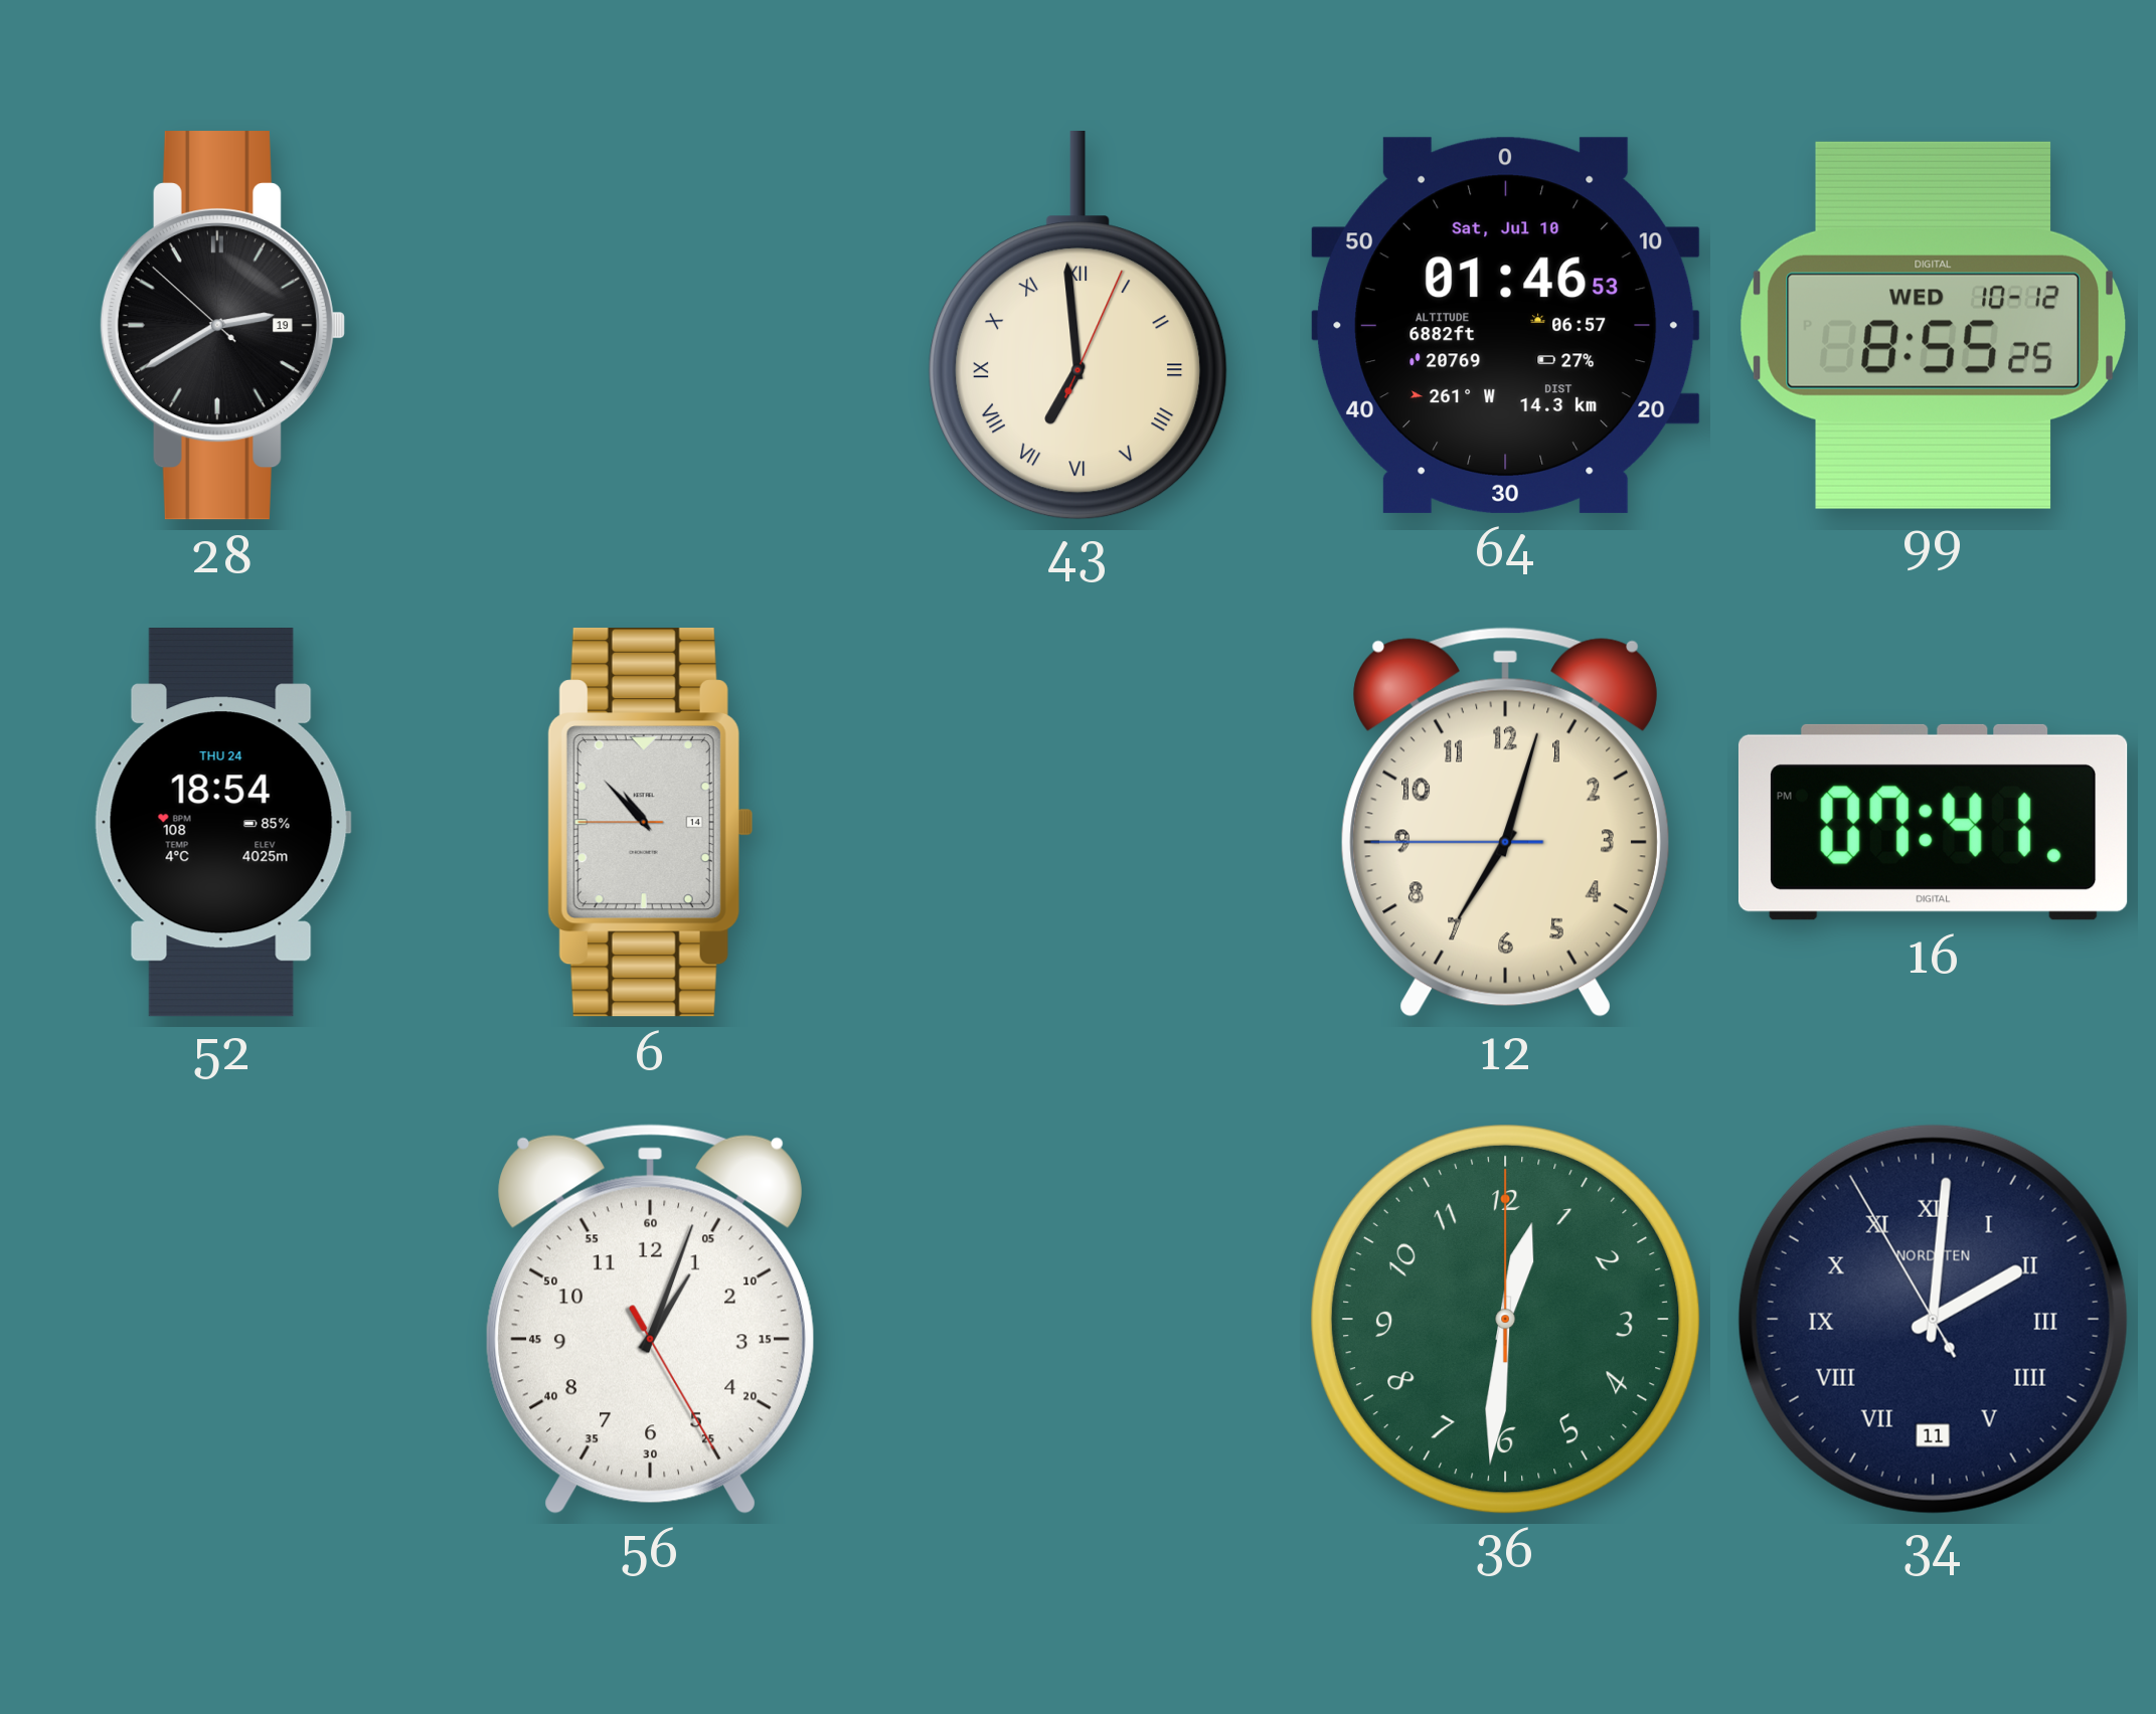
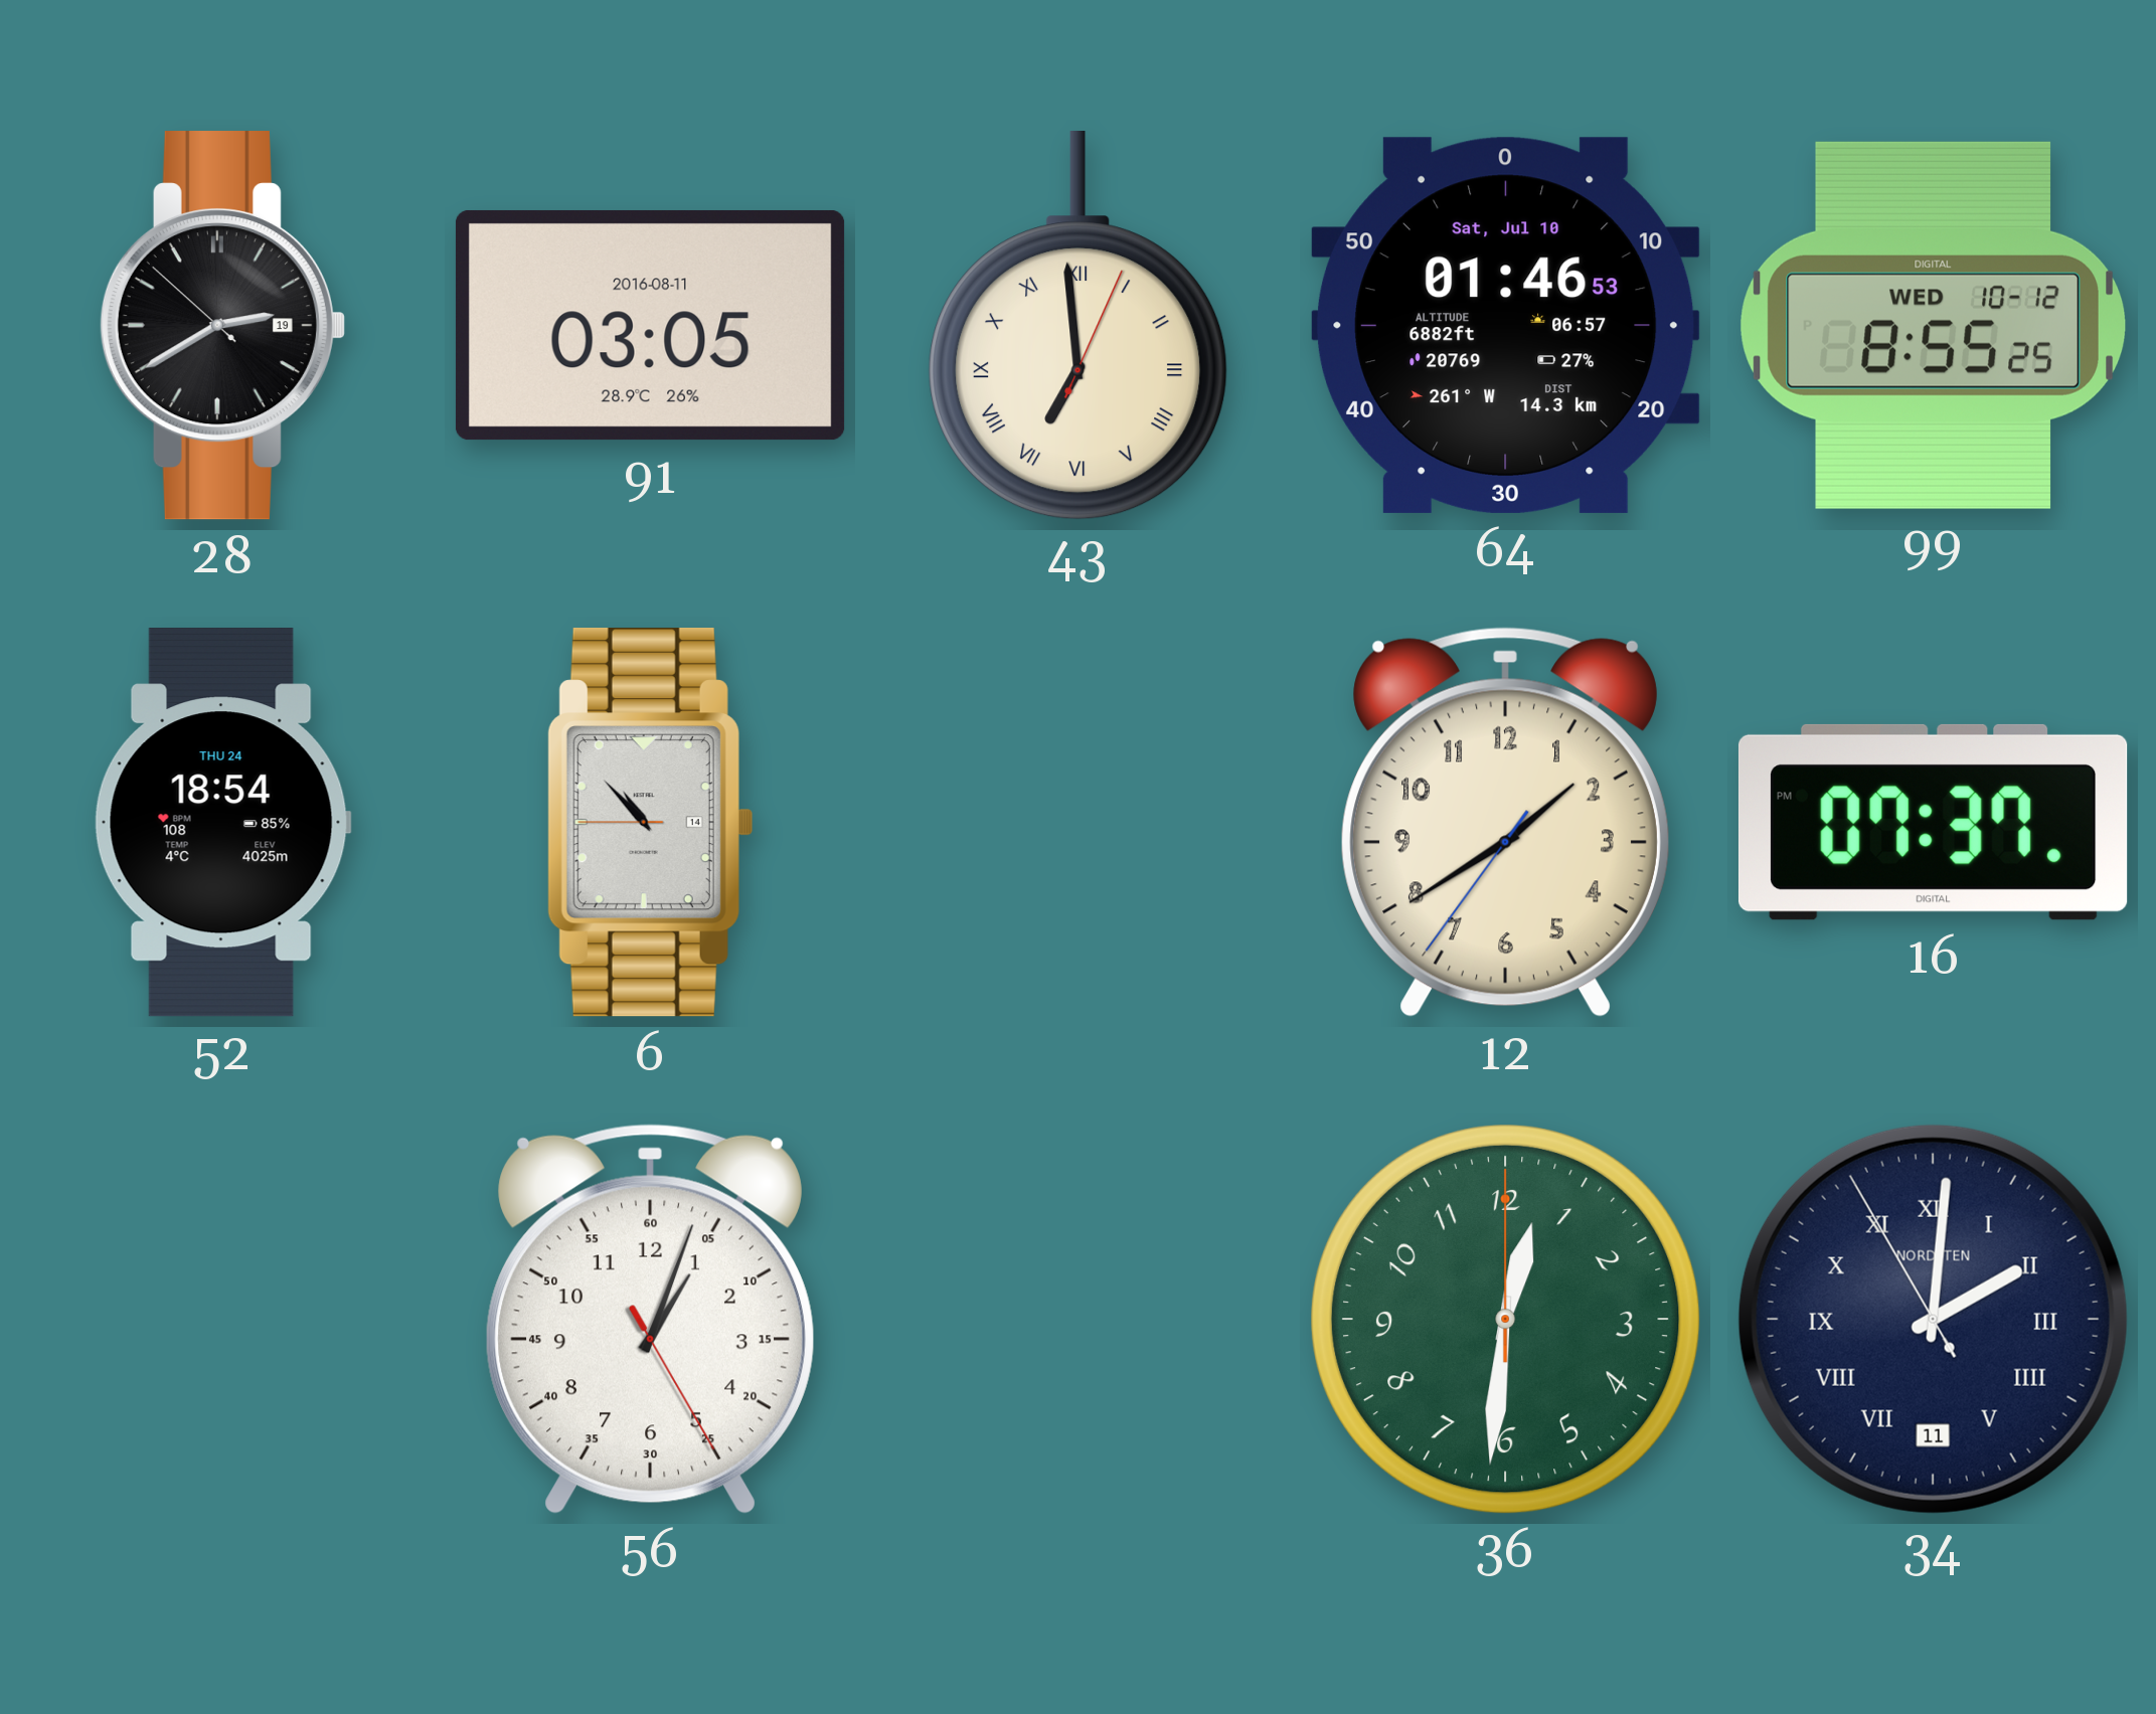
91: none -> 03:05
12: 7:02 -> 1:39
16: 07:41 -> 07:37
